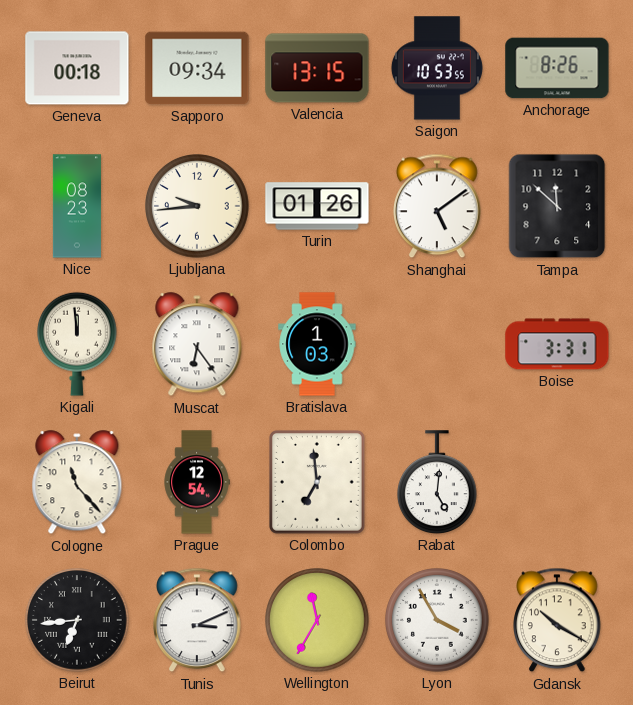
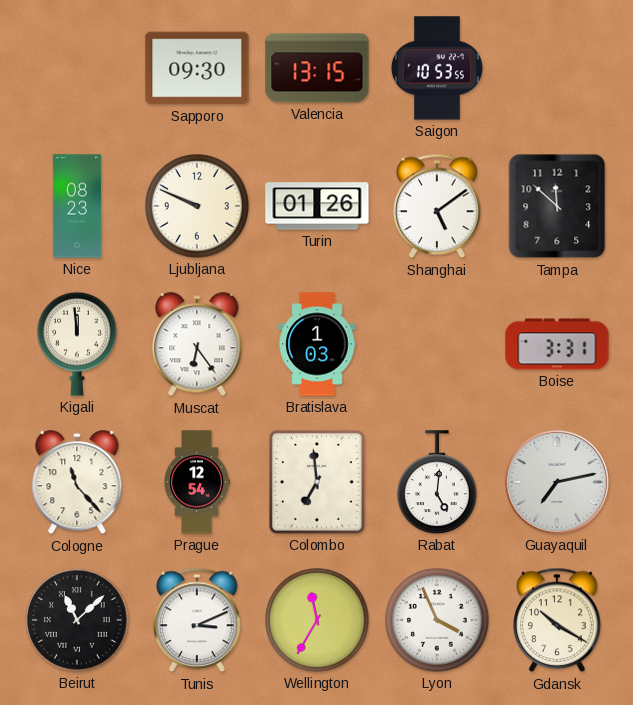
Geneva: 00:18 -> none
Sapporo: 09:34 -> 09:30
Anchorage: 8:26 -> none
Ljubljana: 9:44 -> 9:49
Guayaquil: none -> 7:13
Beirut: 6:44 -> 11:08
Lyon: 3:55 -> 3:56
